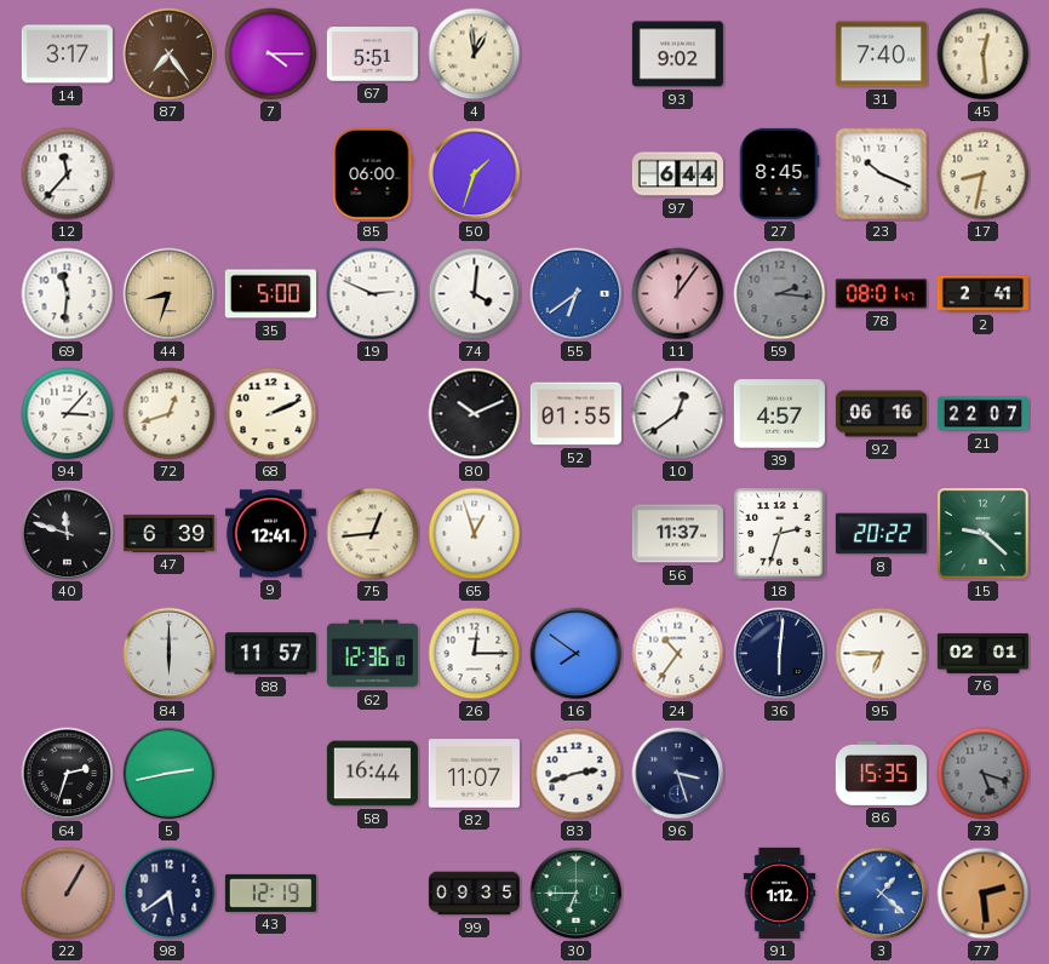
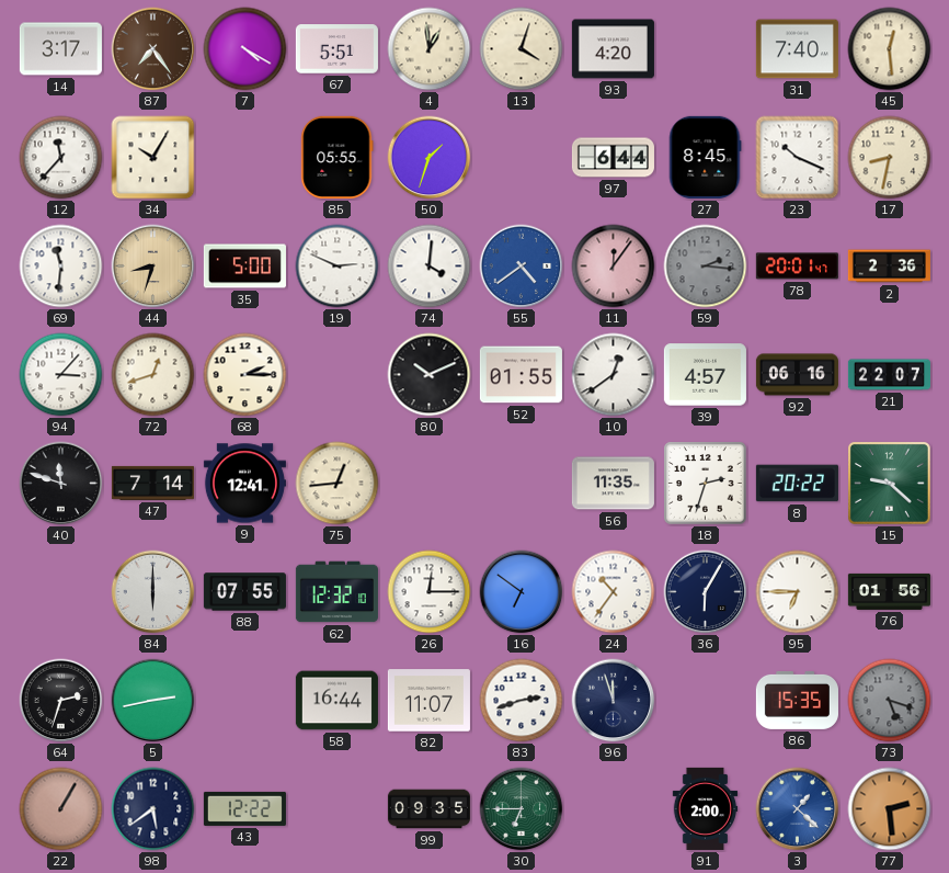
7: 4:15 -> 4:20
13: none -> 4:03
93: 9:02 -> 4:20
34: none -> 10:05
85: 06:00 -> 05:55
55: 6:39 -> 4:39
78: 08:01 -> 20:01
2: 2:41 -> 2:36
68: 2:11 -> 2:15
47: 6:39 -> 7:14
65: 12:57 -> none
56: 11:37 -> 11:35
88: 11:57 -> 07:55
62: 12:36 -> 12:32
16: 7:51 -> 6:51
36: 6:01 -> 6:05
76: 02:01 -> 01:56
96: 3:27 -> 11:57
43: 12:19 -> 12:22
91: 1:12 -> 2:00
